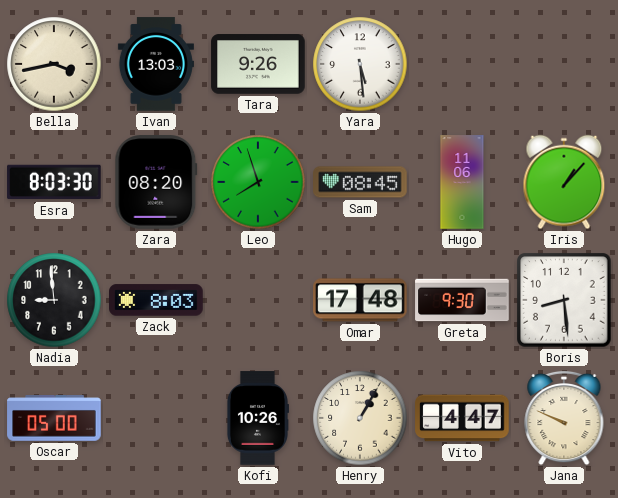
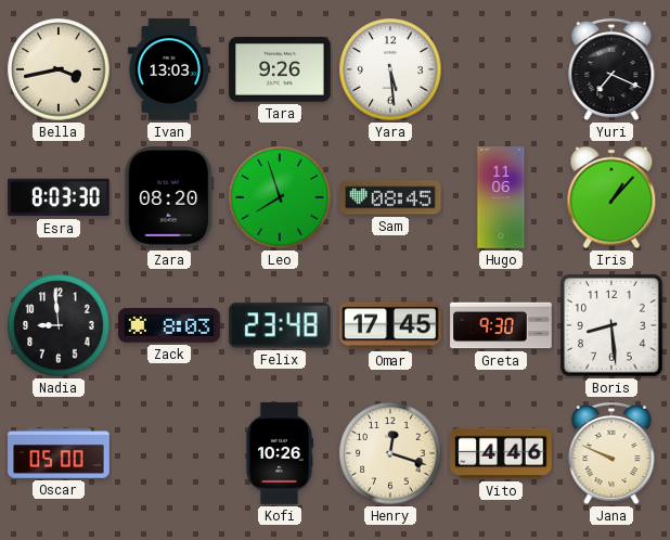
Yuri: none -> 7:19
Felix: none -> 23:48
Omar: 17:48 -> 17:45
Henry: 1:05 -> 12:18
Vito: 4:47 -> 4:46
